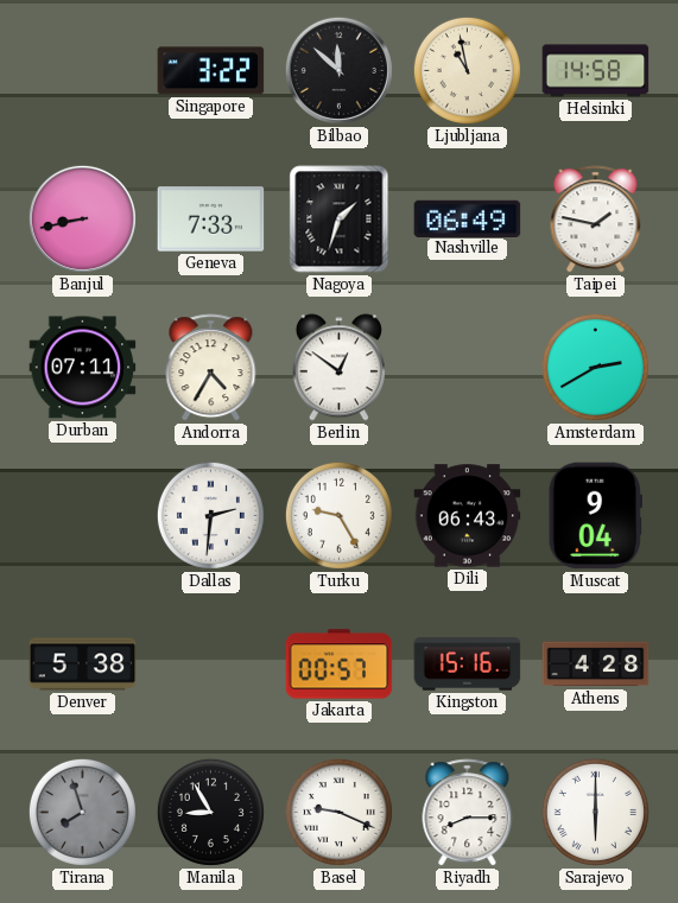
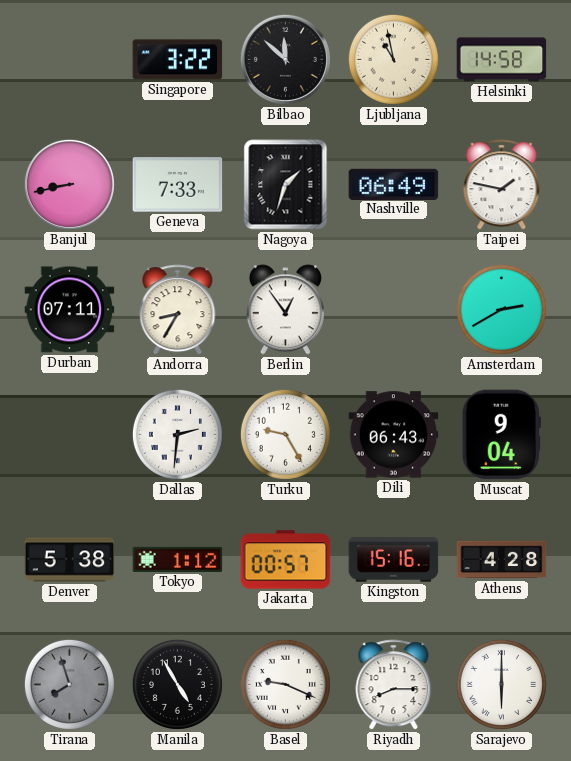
Andorra: 4:35 -> 8:35
Berlin: 12:51 -> 12:54
Tokyo: none -> 1:12
Manila: 8:55 -> 4:55
